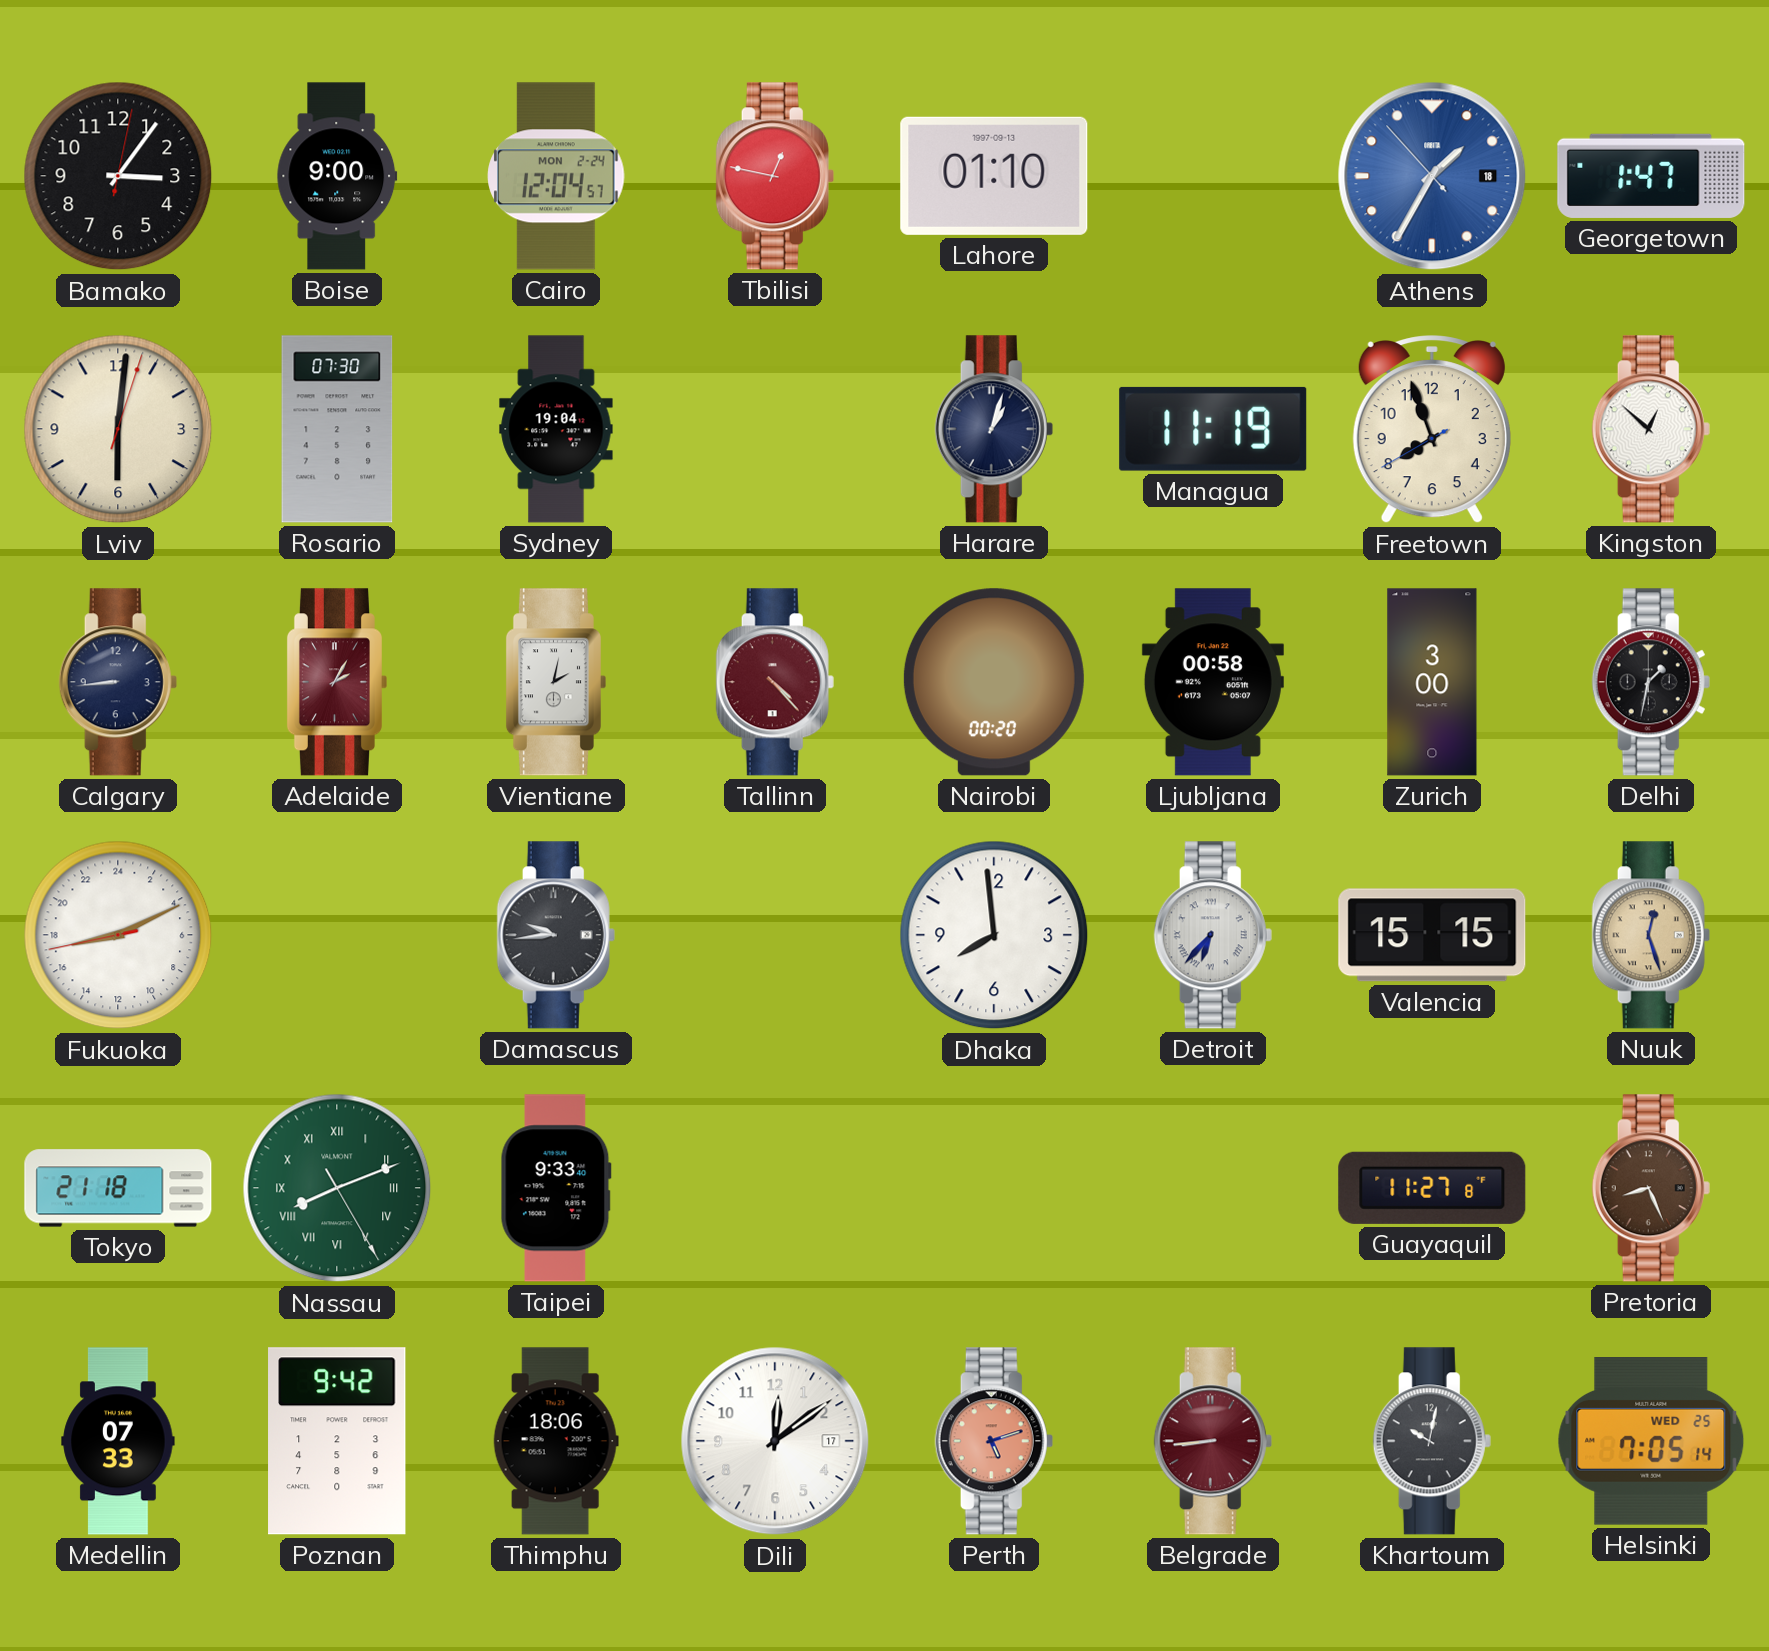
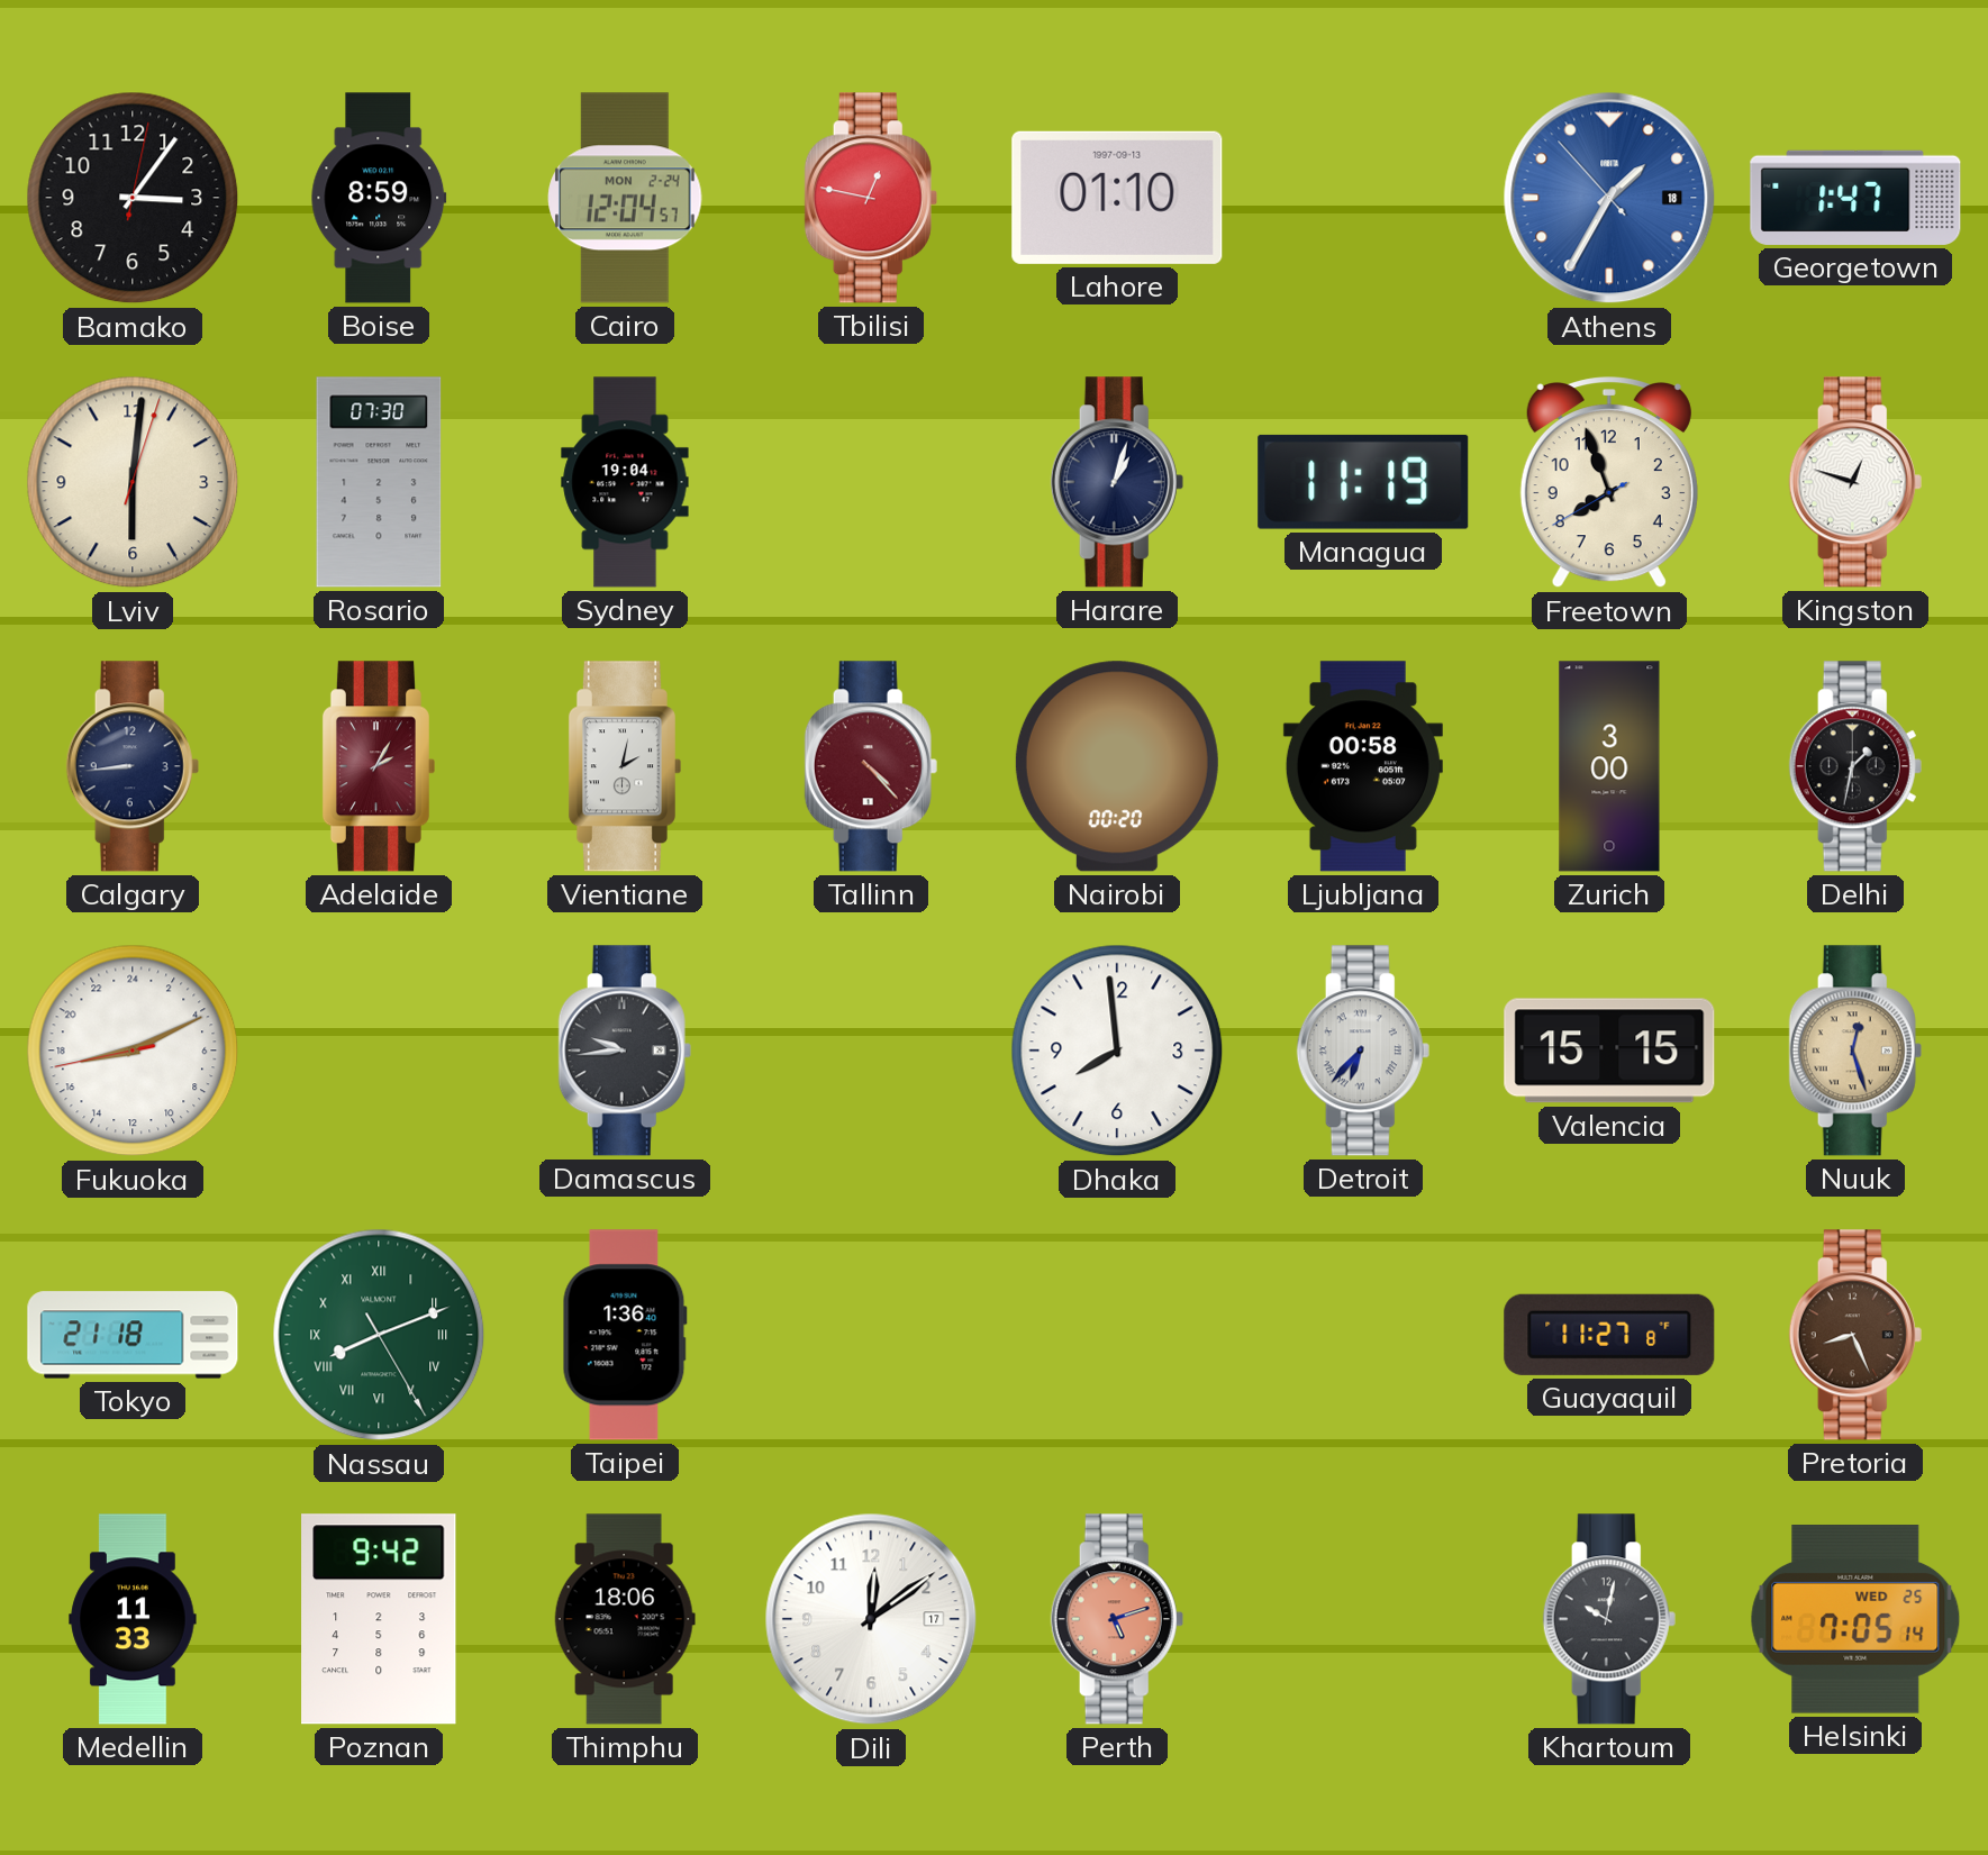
Boise: 9:00 -> 8:59
Kingston: 12:52 -> 12:48
Taipei: 9:33 -> 1:36
Medellin: 07:33 -> 11:33
Belgrade: 8:44 -> none
